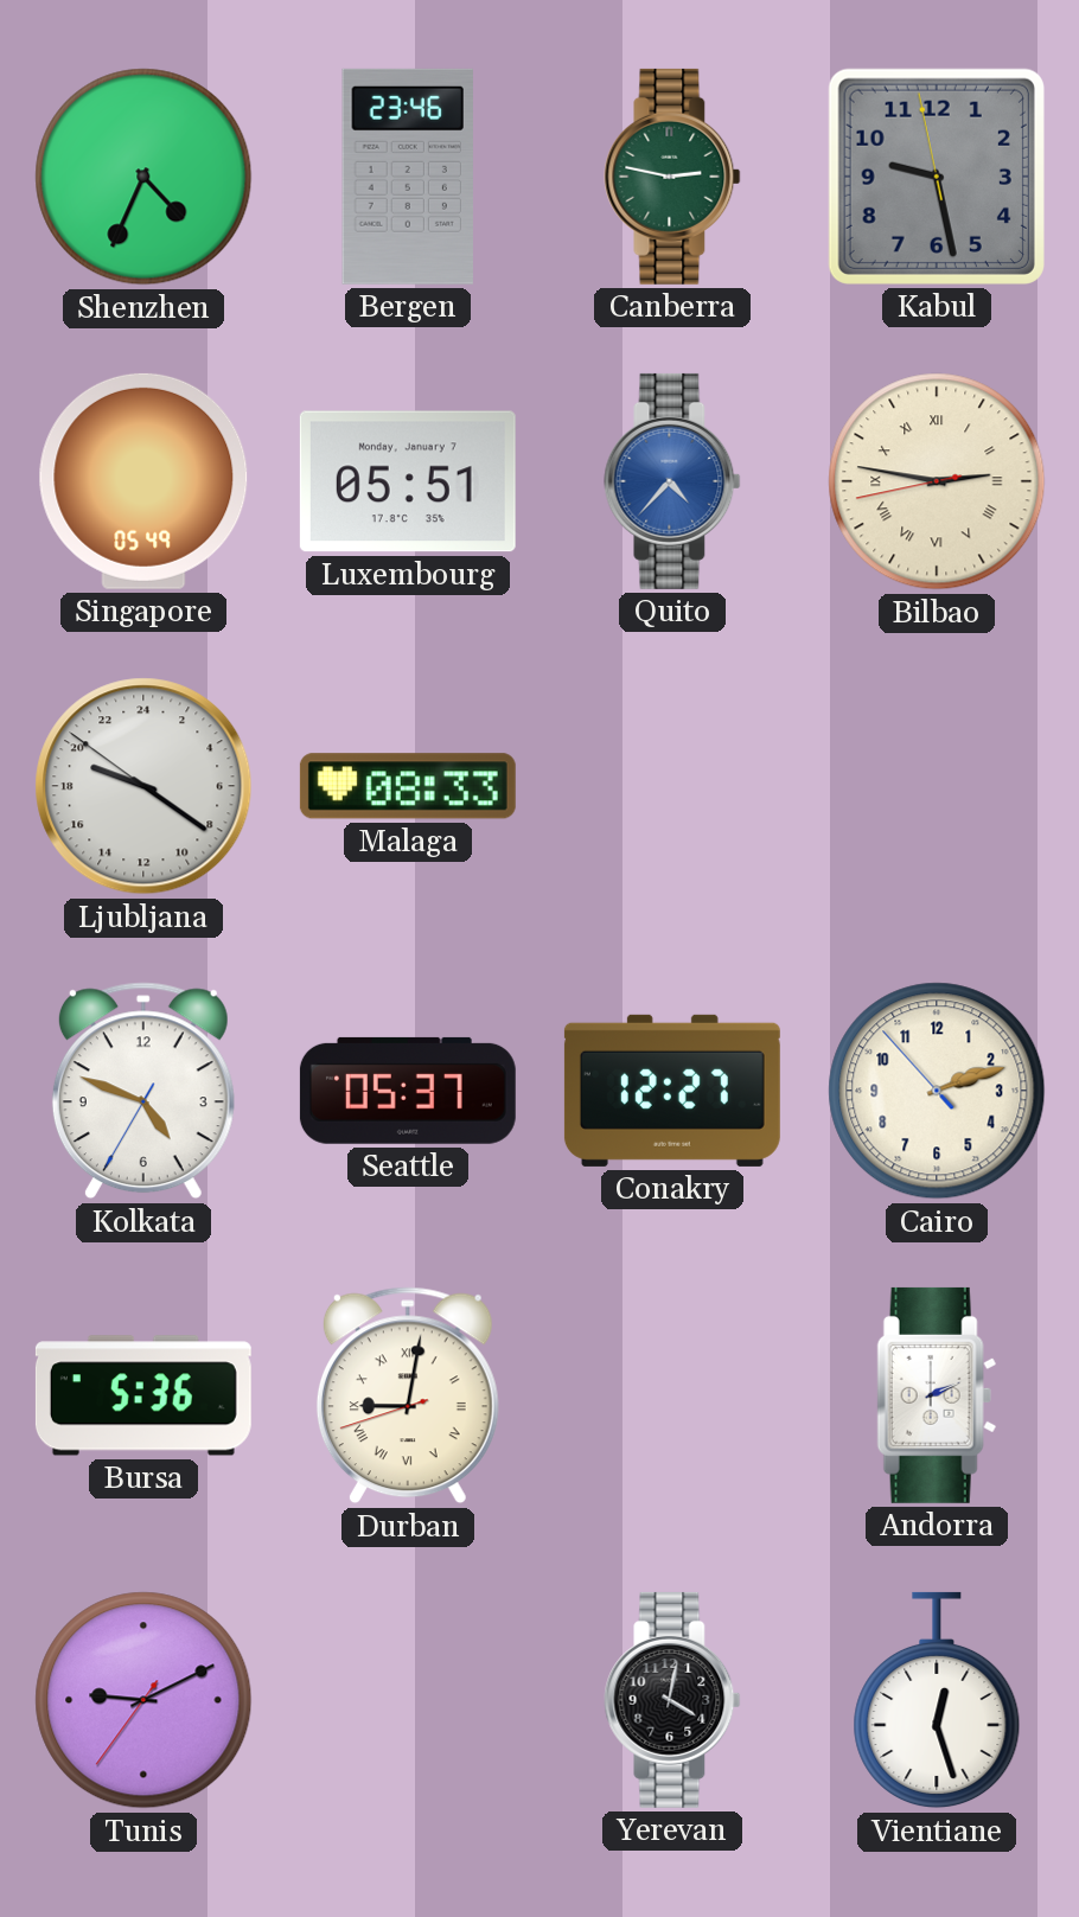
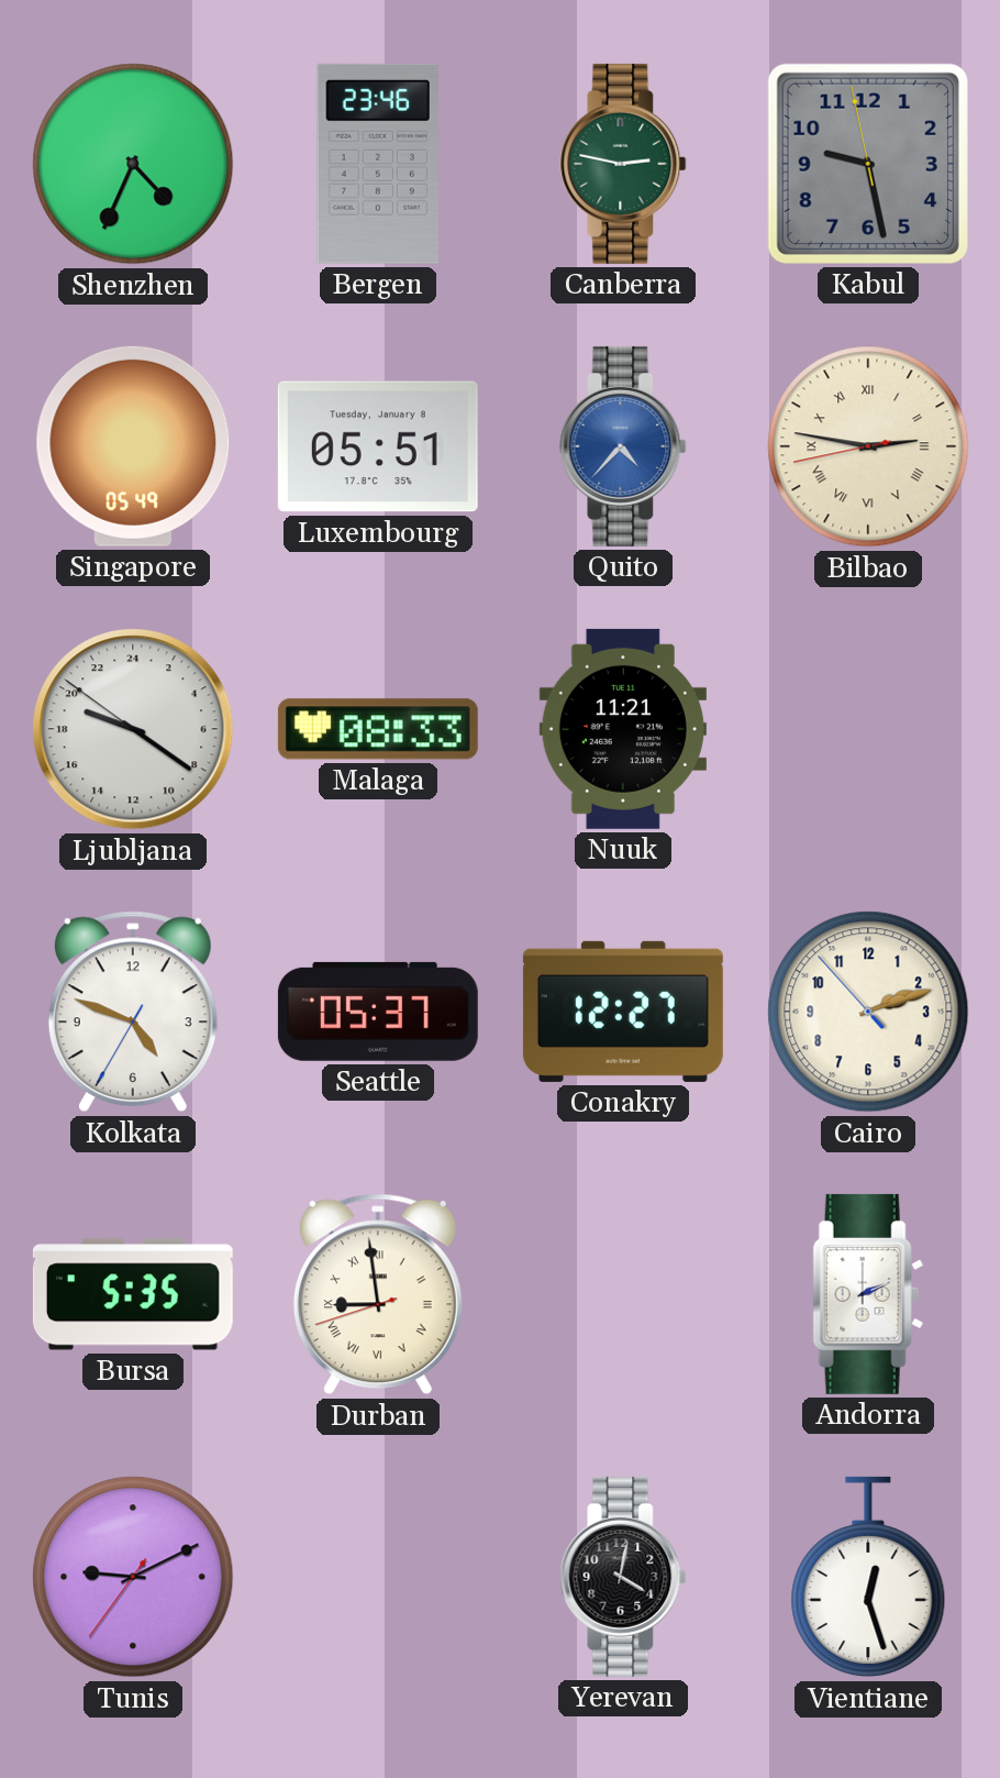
Luxembourg date: Monday, January 7 -> Tuesday, January 8
Nuuk: none -> 11:21
Bursa: 5:36 -> 5:35
Durban: 9:01 -> 8:58
